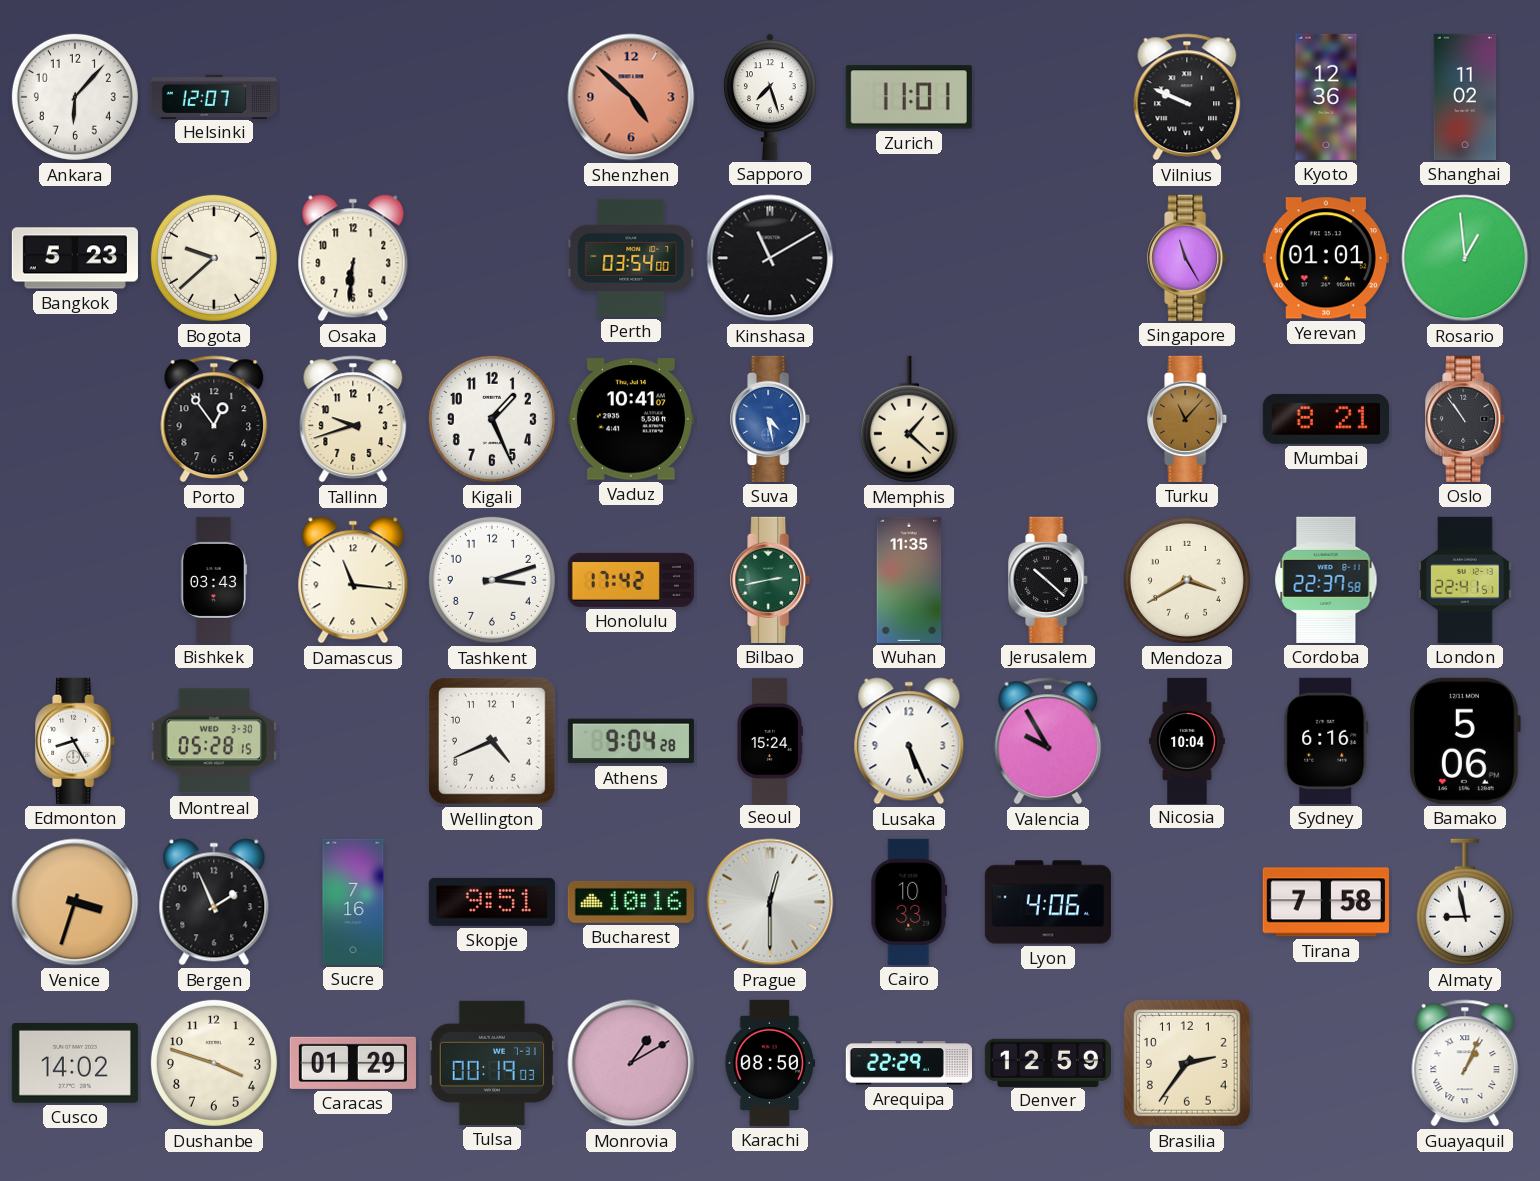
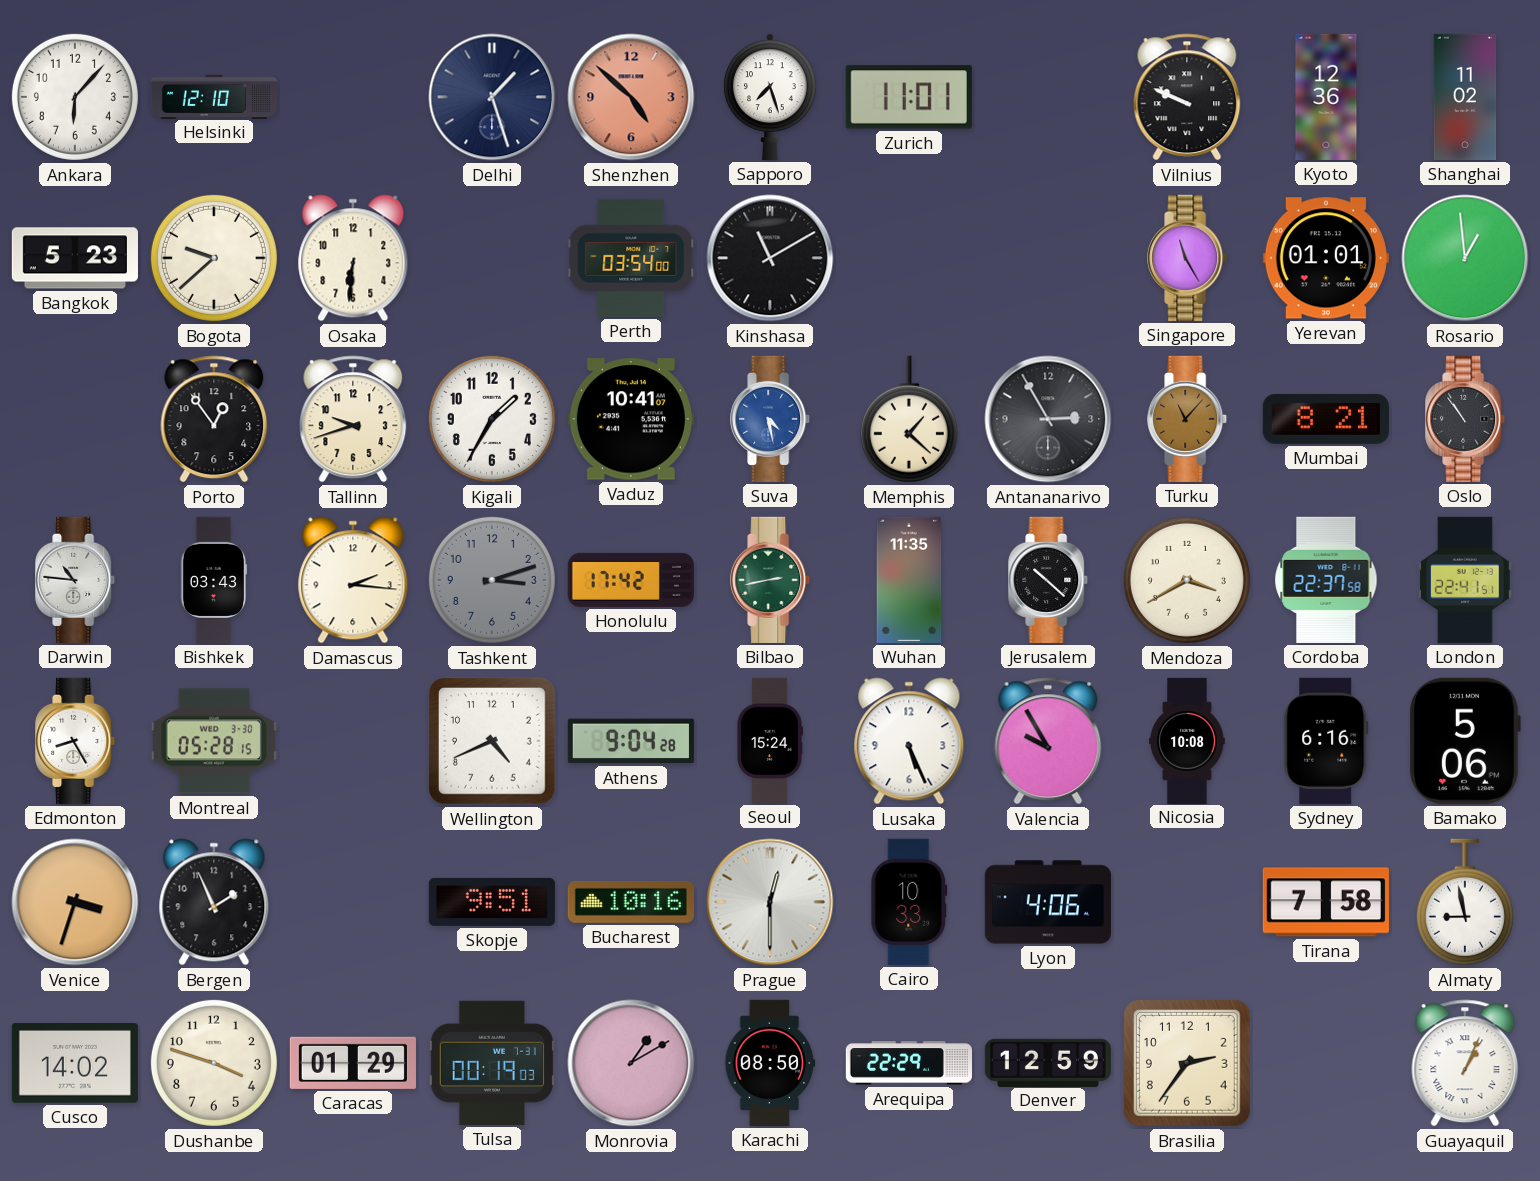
Helsinki: 12:07 -> 12:10
Delhi: none -> 1:27
Kigali: 1:26 -> 1:35
Antananarivo: none -> 2:55
Darwin: none -> 10:46
Damascus: 11:16 -> 2:16
Tashkent dial: white -> grey
Nicosia: 10:04 -> 10:08
Sucre: 7:16 -> none
